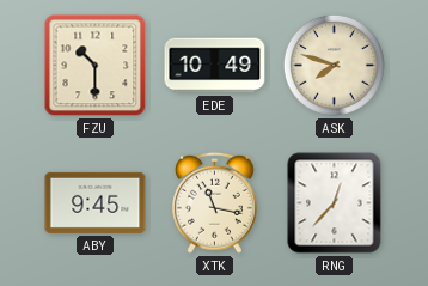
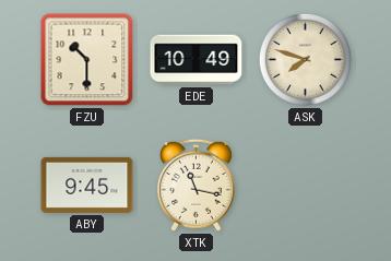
RNG: 12:37 -> none
